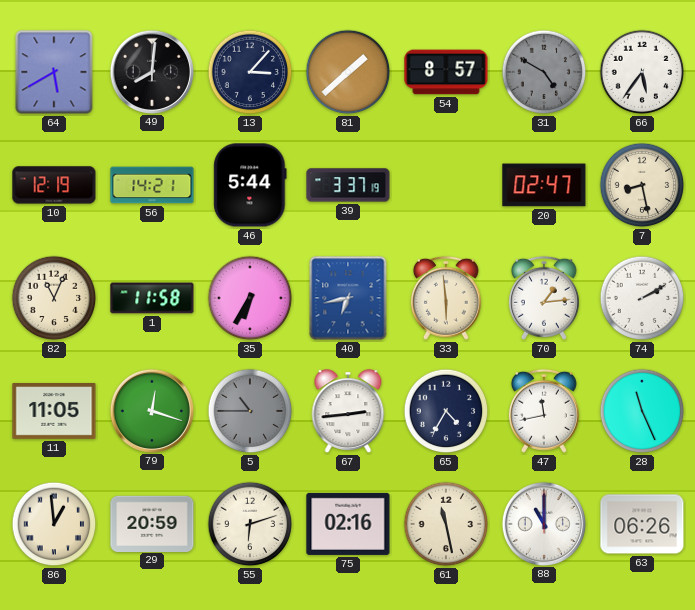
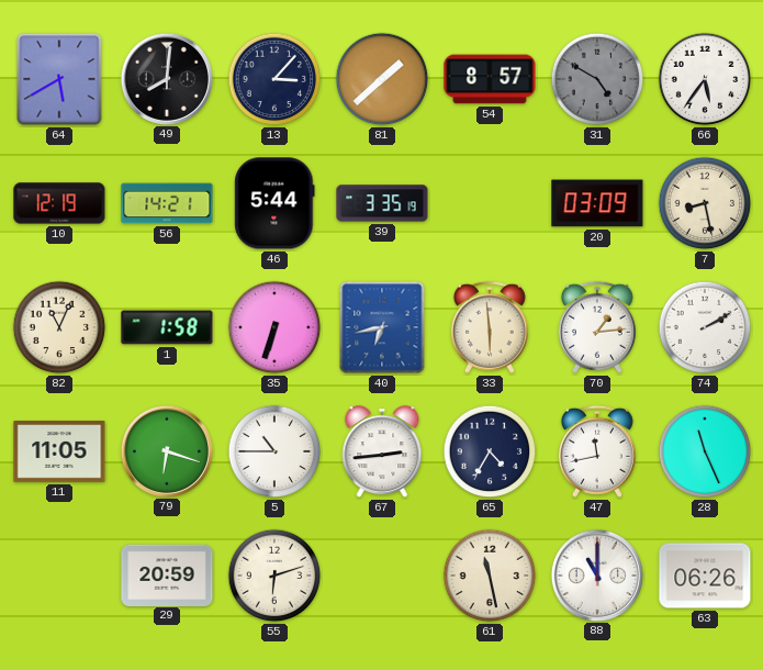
39: 3:37 -> 3:35
20: 02:47 -> 03:09
1: 11:58 -> 1:58
35: 6:35 -> 6:33
79: 12:18 -> 6:18
5 dial: grey -> white
86: 12:59 -> none
75: 02:16 -> none
